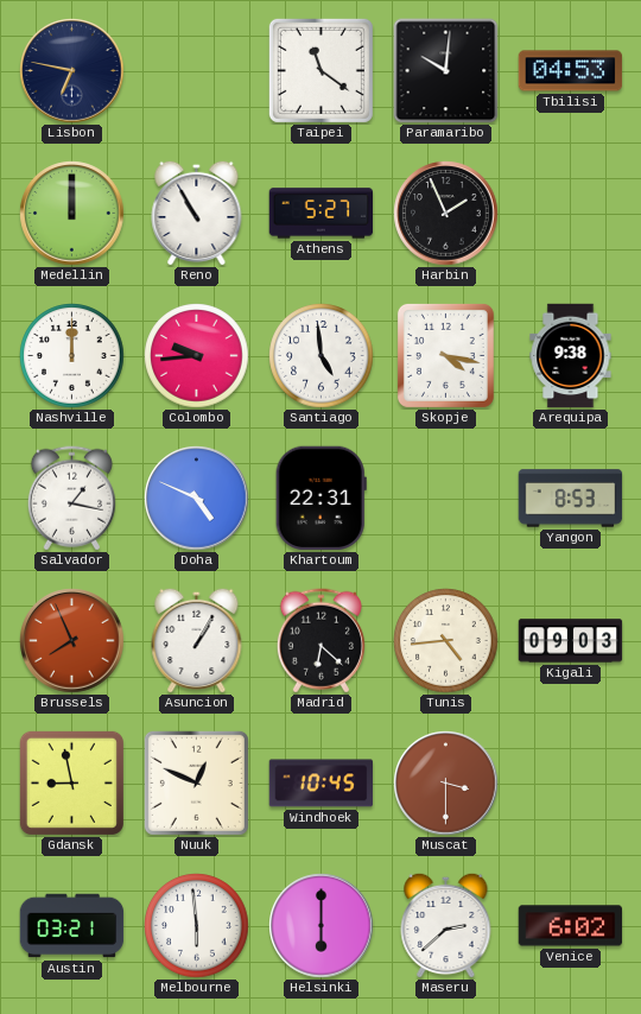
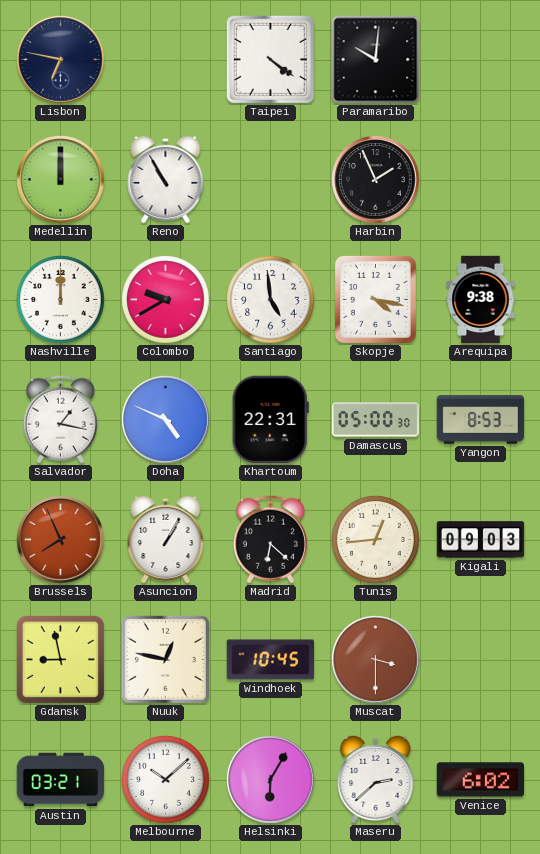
Taipei: 11:21 -> 4:21
Tbilisi: 04:53 -> none
Athens: 5:27 -> none
Colombo: 9:44 -> 9:40
Damascus: none -> 05:00
Tunis: 4:44 -> 12:44
Nuuk: 12:49 -> 12:47
Melbourne: 5:59 -> 10:08
Helsinki: 6:00 -> 6:05
